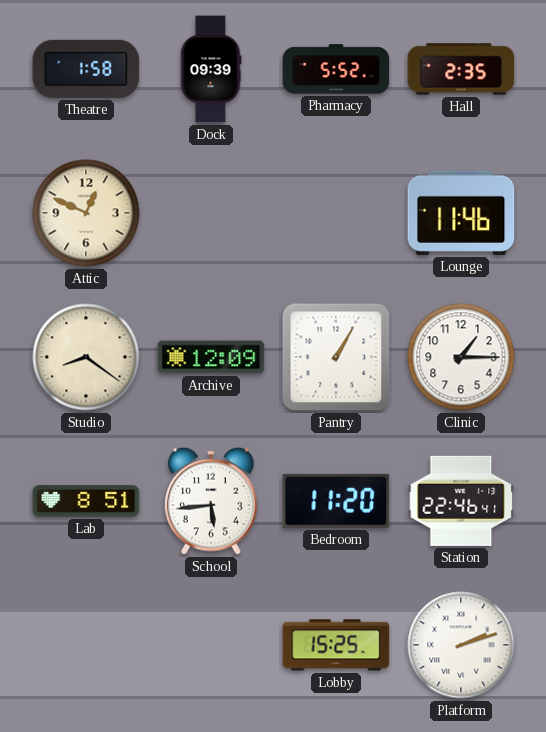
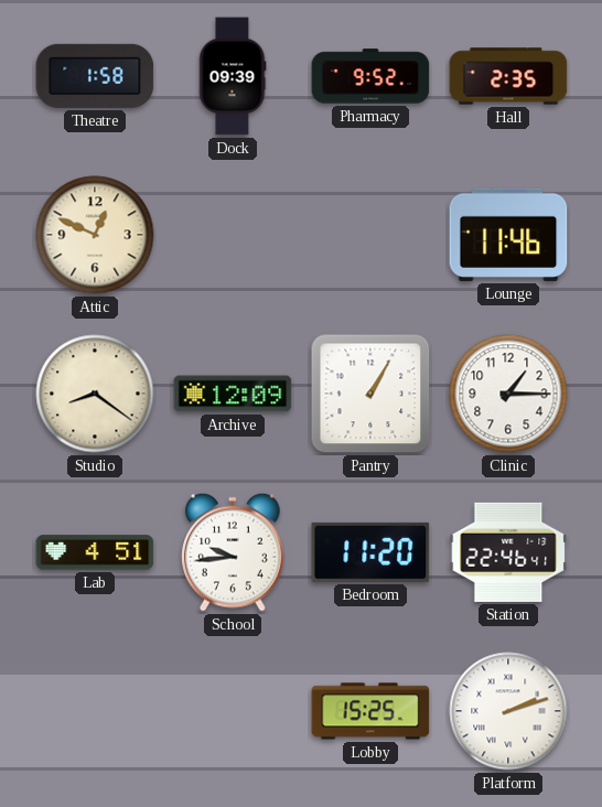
Pharmacy: 5:52 -> 9:52
Lab: 8:51 -> 4:51
School: 5:44 -> 9:44
